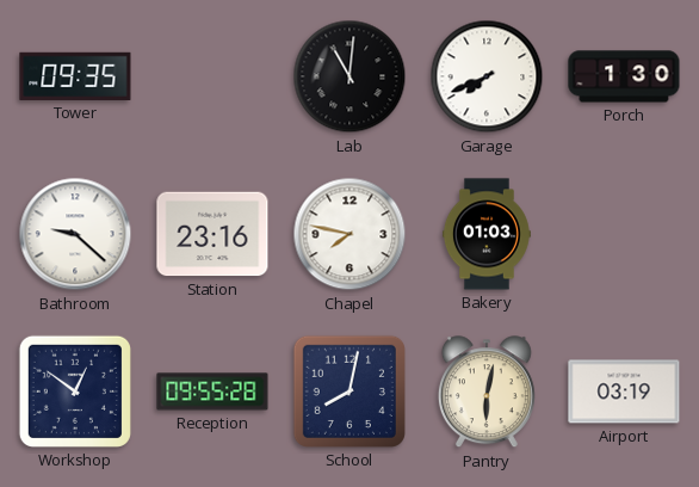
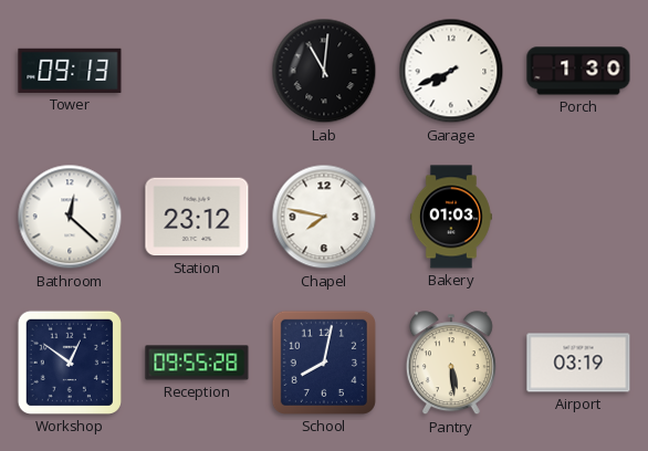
Tower: 09:35 -> 09:13
Bathroom: 9:22 -> 12:22
Station: 23:16 -> 23:12
Pantry: 6:02 -> 5:29
